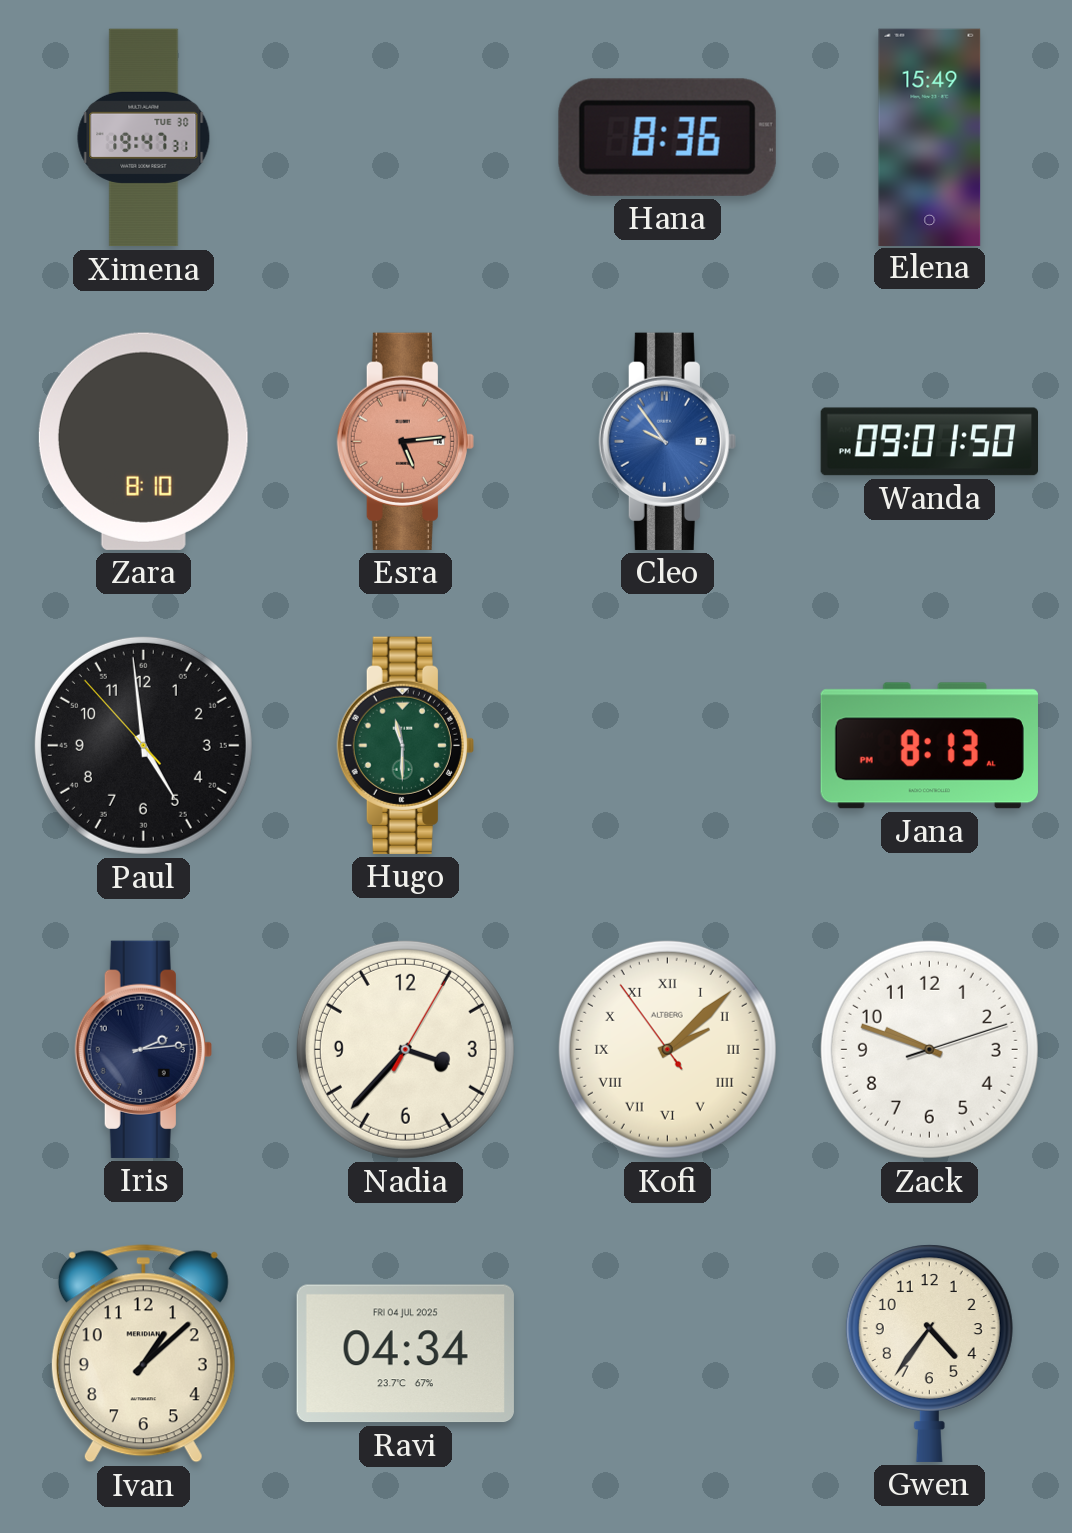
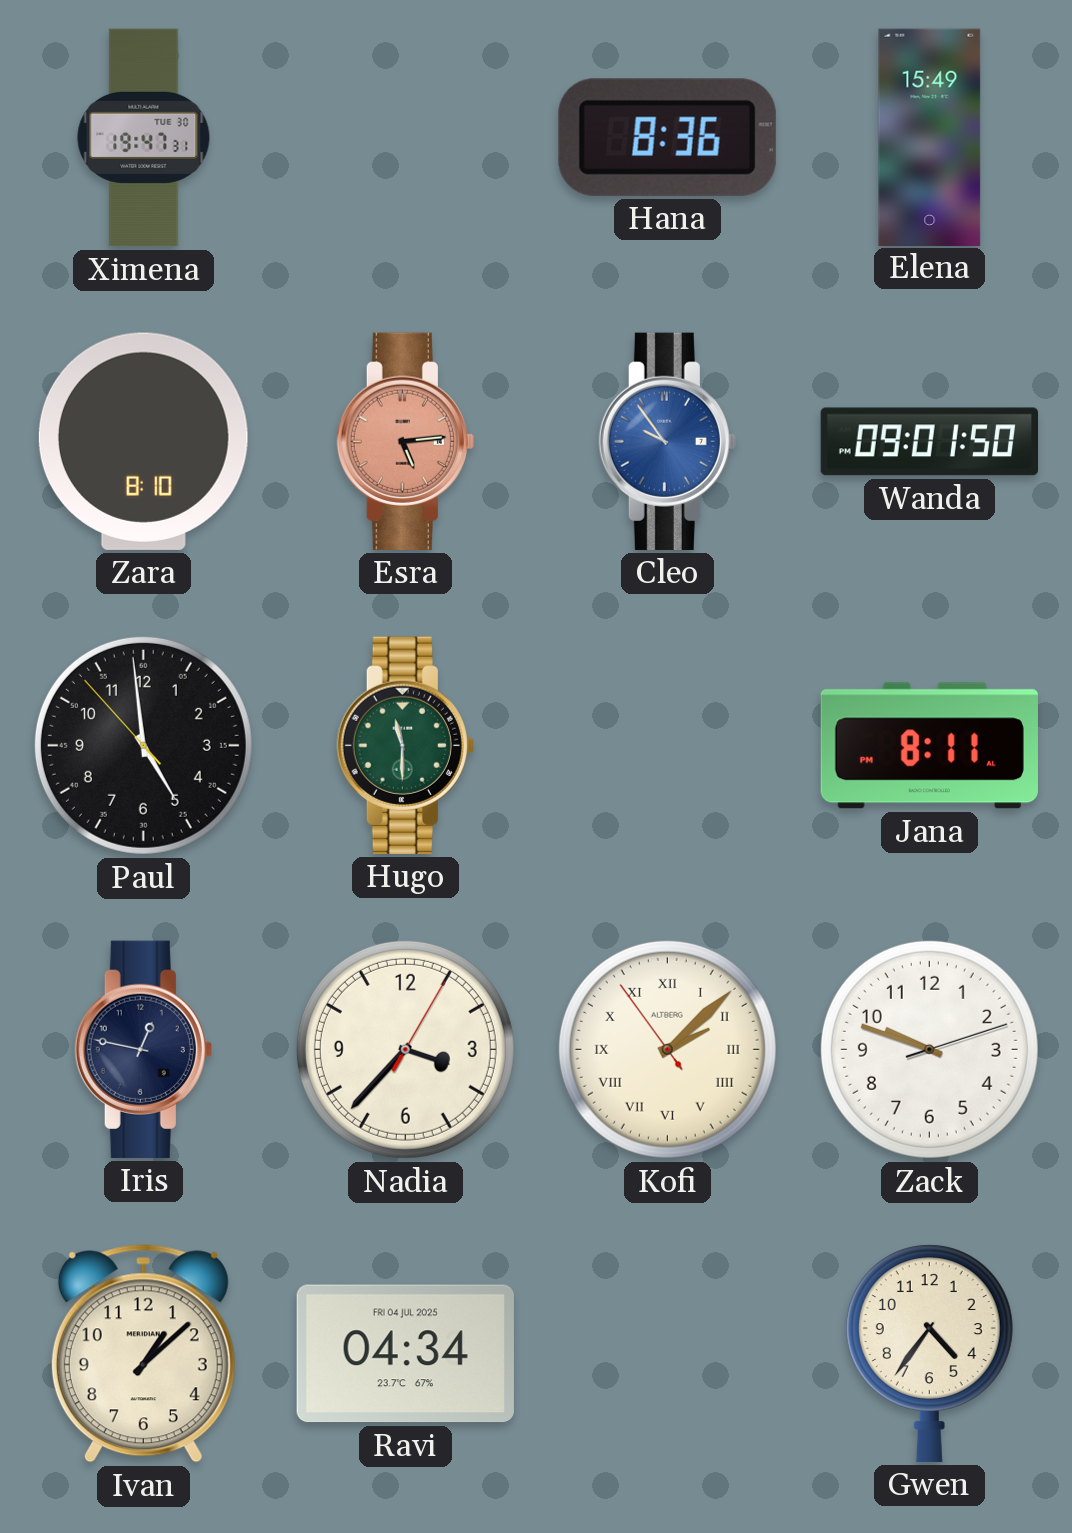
Jana: 8:13 -> 8:11
Iris: 2:14 -> 12:47
